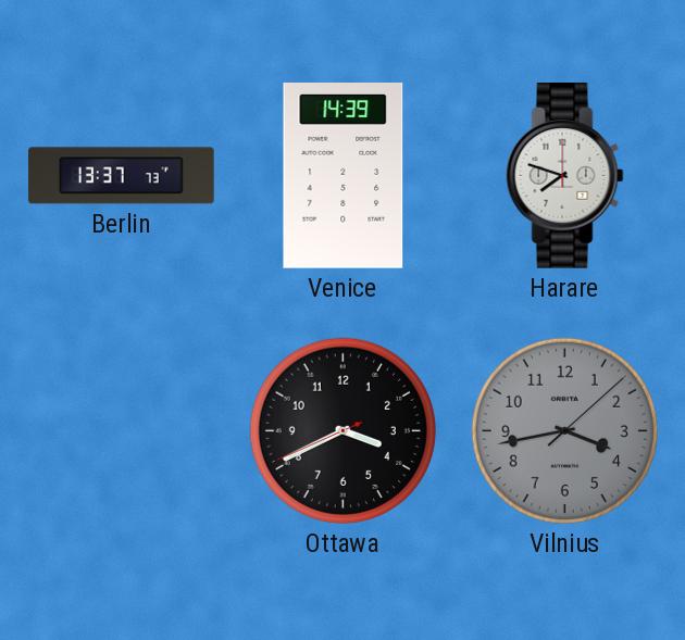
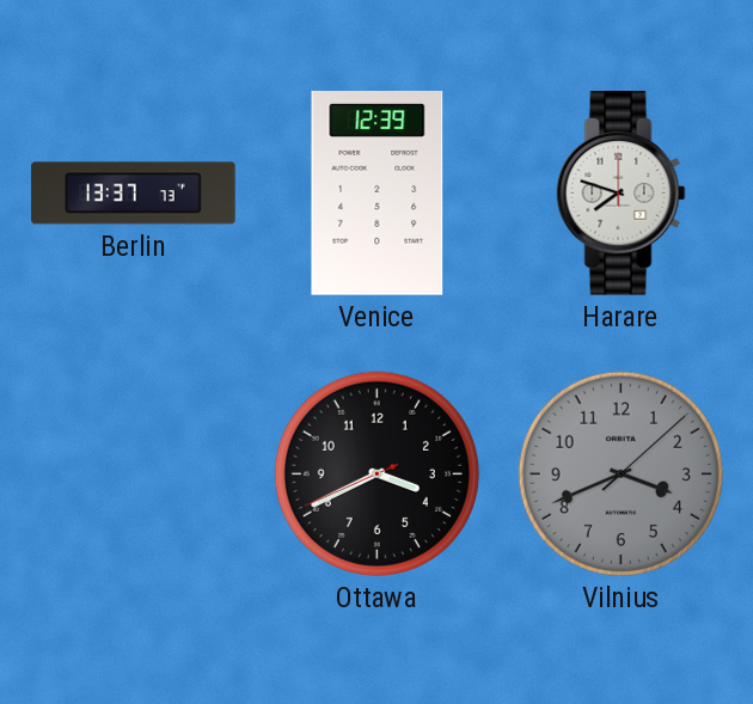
Venice: 14:39 -> 12:39
Vilnius: 3:43 -> 3:41
